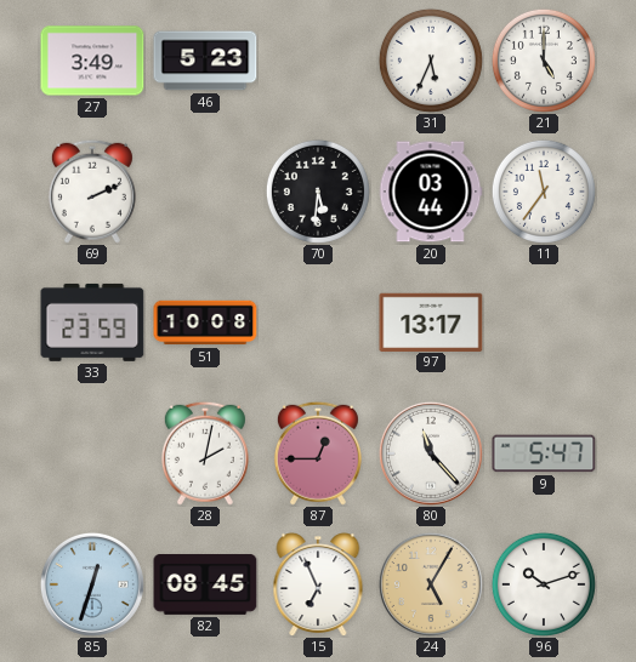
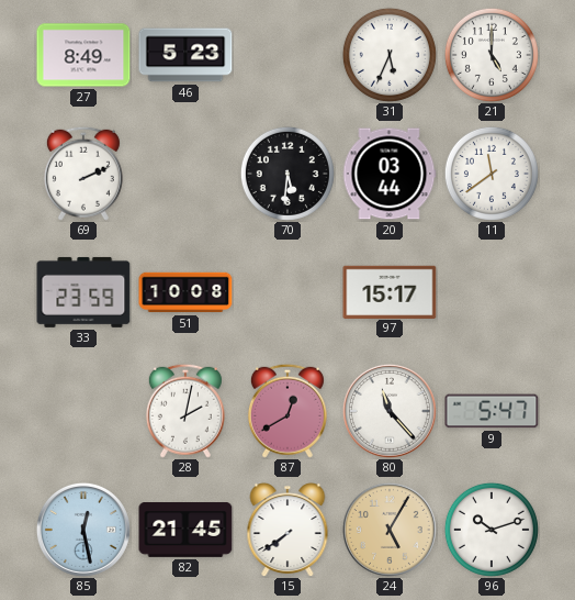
27: 3:49 -> 8:49
11: 11:36 -> 11:39
97: 13:17 -> 15:17
87: 12:45 -> 12:40
85: 12:33 -> 12:28
82: 08:45 -> 21:45
15: 6:56 -> 7:39
